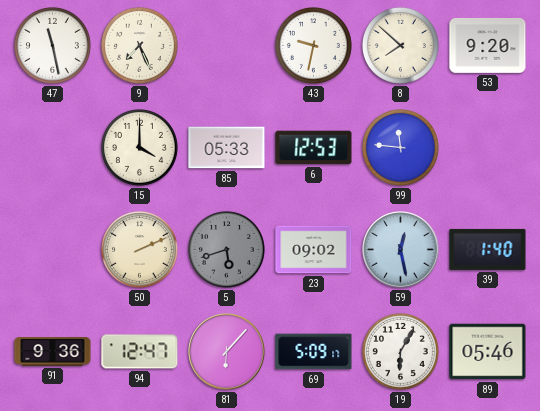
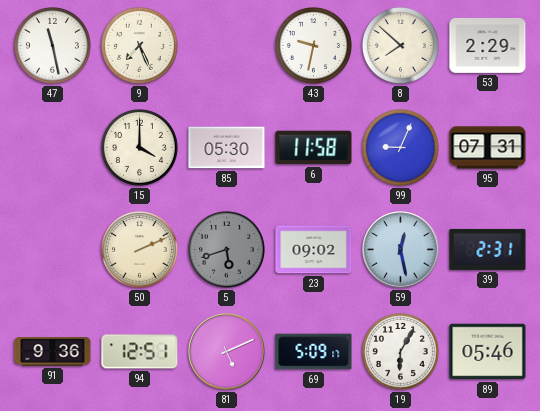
53: 9:20 -> 2:29
85: 05:33 -> 05:30
6: 12:53 -> 11:58
99: 11:46 -> 9:04
95: none -> 07:31
39: 1:40 -> 2:31
94: 12:47 -> 12:51
81: 6:07 -> 5:11
